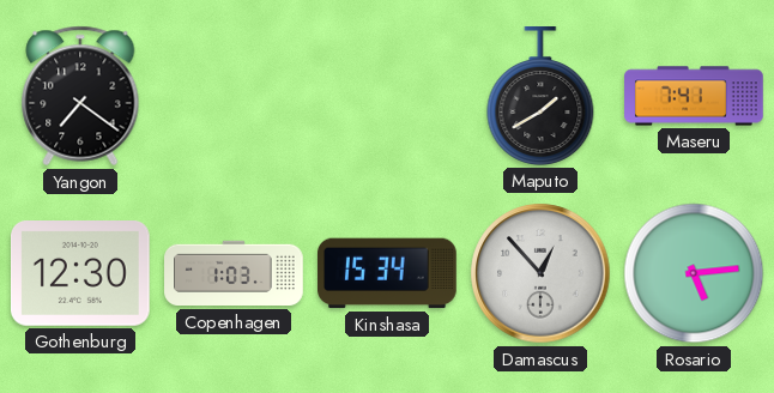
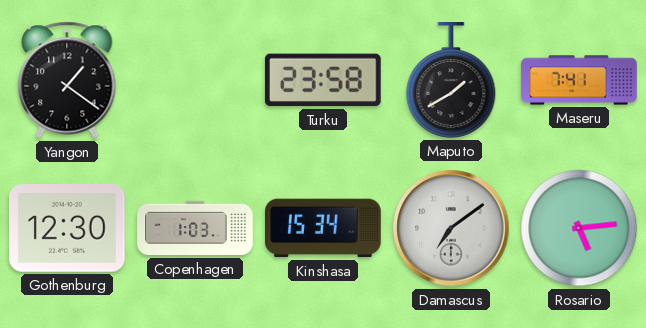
Yangon: 7:21 -> 1:21
Turku: none -> 23:58
Damascus: 12:53 -> 7:09
